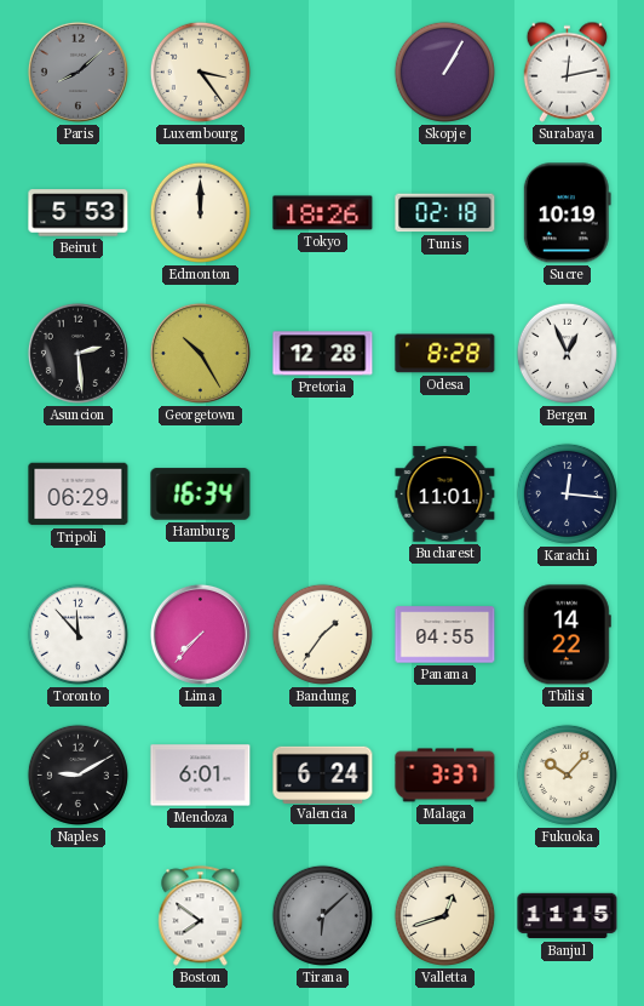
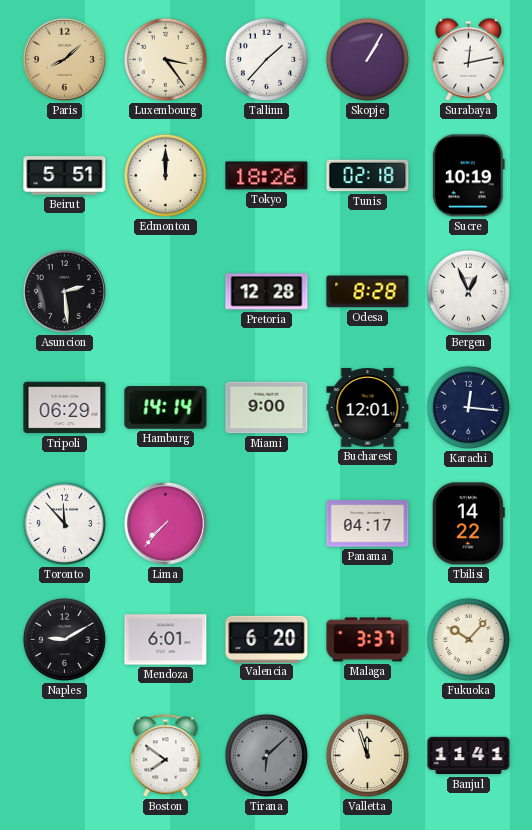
Paris dial: grey -> champagne
Tallinn: none -> 1:37
Beirut: 5:53 -> 5:51
Georgetown: 10:25 -> none
Hamburg: 16:34 -> 14:14
Miami: none -> 9:00
Bucharest: 11:01 -> 12:01
Bandung: 1:36 -> none
Panama: 04:55 -> 04:17
Valencia: 6:24 -> 6:20
Valletta: 12:42 -> 11:57
Banjul: 11:15 -> 11:41
